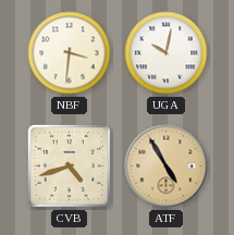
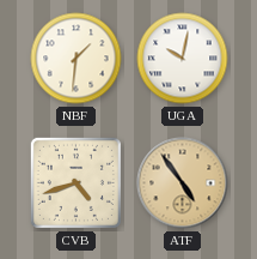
NBF: 3:31 -> 1:31
ATF: 4:55 -> 4:54
